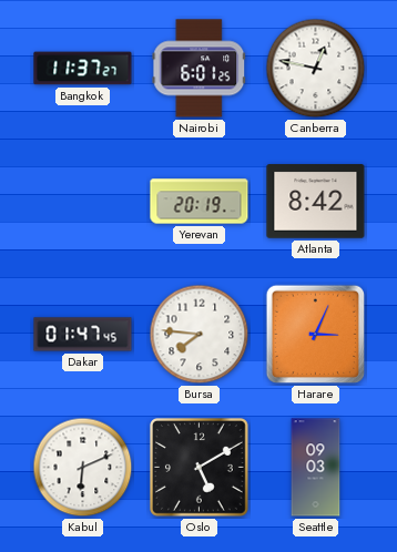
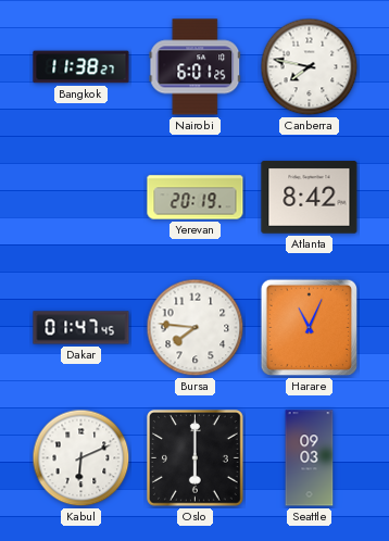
Bangkok: 11:37 -> 11:38
Canberra: 12:47 -> 7:47
Harare: 3:04 -> 11:04
Oslo: 5:10 -> 6:00
